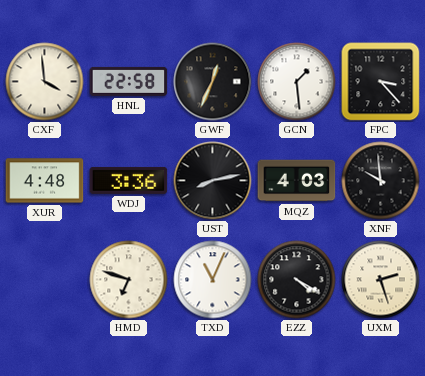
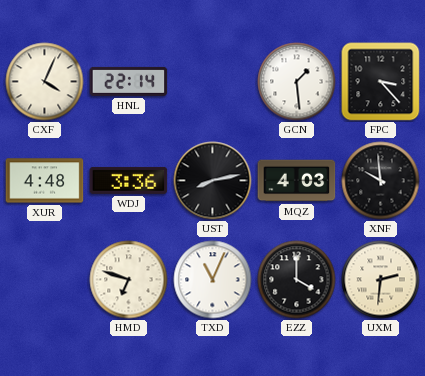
CXF: 3:59 -> 4:04
HNL: 22:58 -> 22:14
GWF: 12:34 -> none
EZZ: 4:20 -> 4:00
UXM: 2:27 -> 2:31
